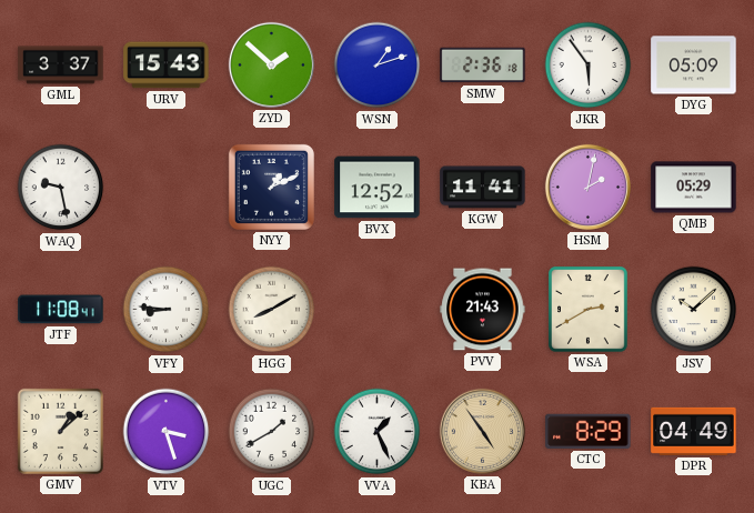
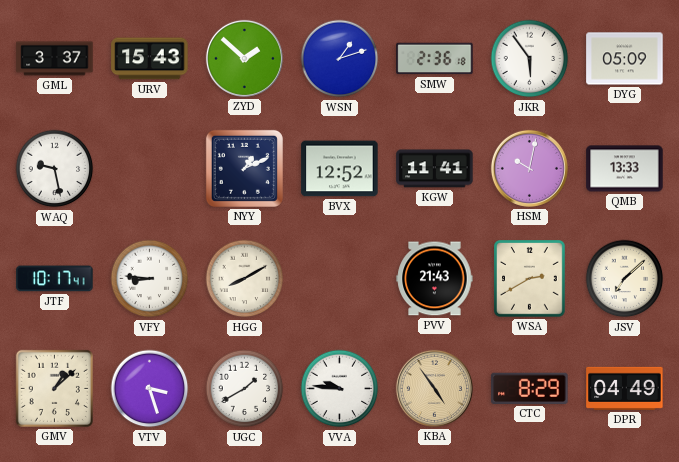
HSM: 2:02 -> 10:02
QMB: 05:29 -> 13:33
JTF: 11:08 -> 10:17
JSV: 10:08 -> 7:08
VVA: 1:26 -> 9:46
